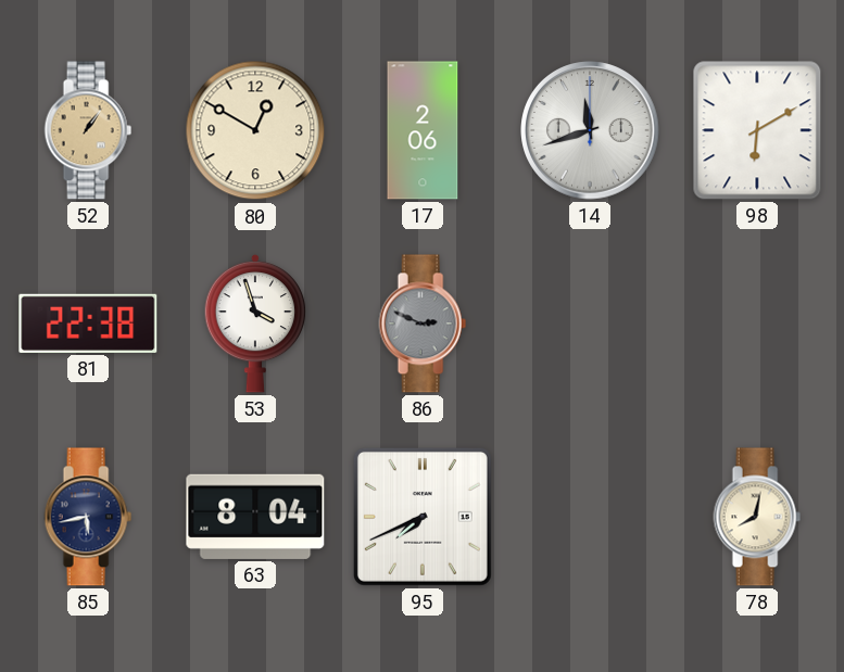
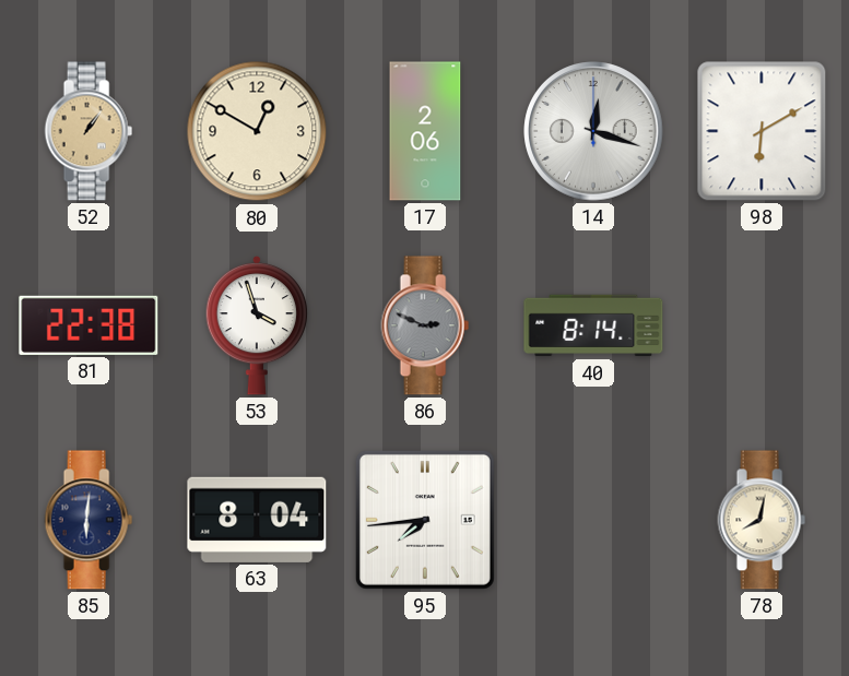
14: 11:42 -> 12:18
40: none -> 8:14
85: 5:43 -> 6:01
95: 7:41 -> 7:44
